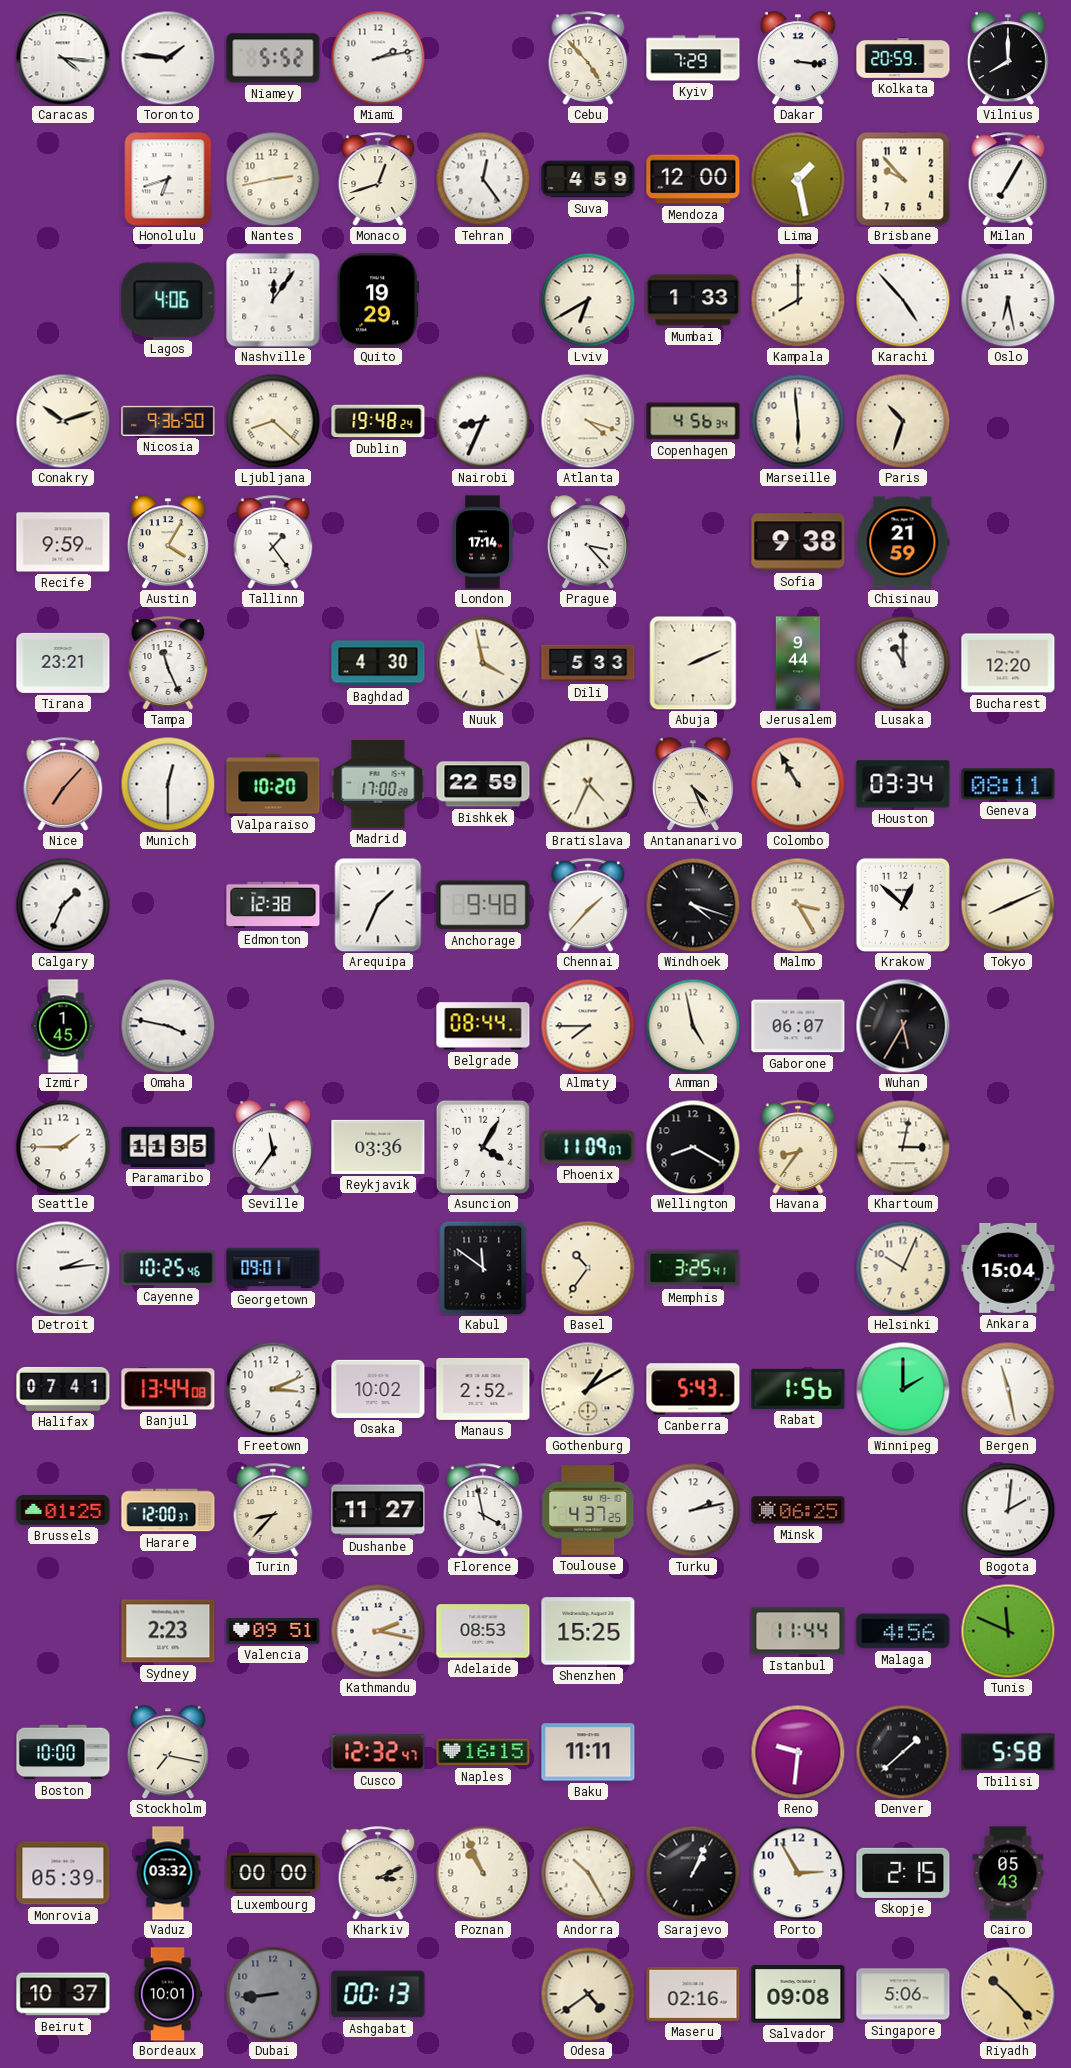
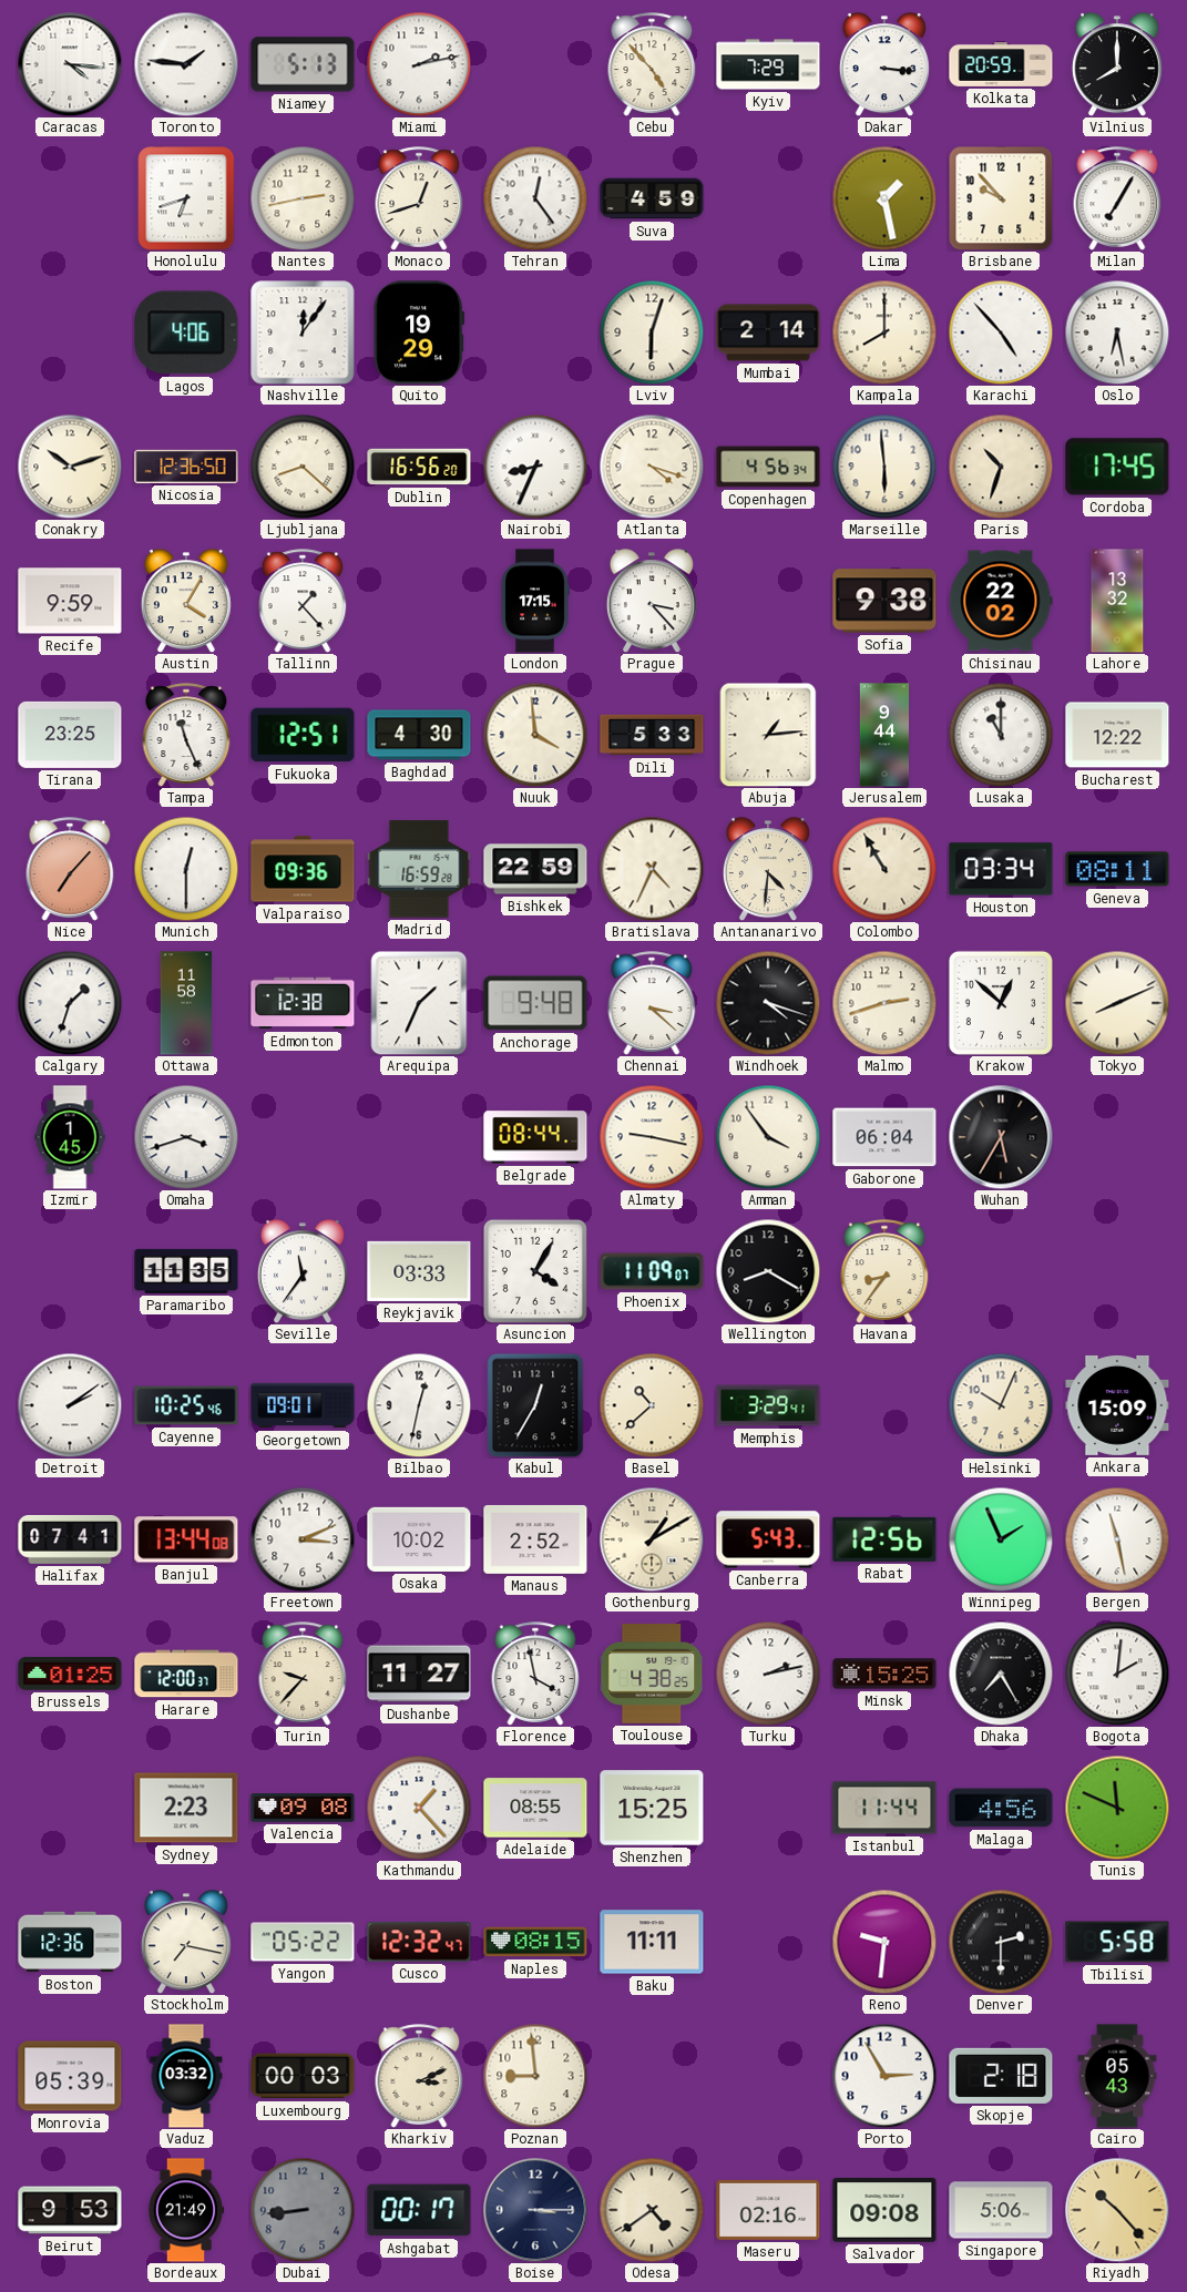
Niamey: 5:52 -> 5:13
Mendoza: 12:00 -> none
Lviv: 6:40 -> 6:03
Mumbai: 1:33 -> 2:14
Nicosia: 9:36 -> 12:36
Dublin: 19:48 -> 16:56
Cordoba: none -> 17:45
Tallinn: 1:24 -> 1:23
London: 17:14 -> 17:15
Chisinau: 21:59 -> 22:02
Lahore: none -> 13:32
Tirana: 23:21 -> 23:25
Fukuoka: none -> 12:51
Nuuk: 3:58 -> 3:59
Abuja: 2:11 -> 1:14
Bucharest: 12:20 -> 12:22
Valparaiso: 10:20 -> 09:36
Madrid: 17:00 -> 16:59
Antananarivo: 4:26 -> 4:31
Calgary: 1:34 -> 1:33
Ottawa: none -> 11:58
Chennai: 1:37 -> 3:22
Malmo: 3:25 -> 2:42
Omaha: 3:47 -> 3:42
Almaty: 7:45 -> 9:17
Amman: 4:58 -> 3:54
Gaborone: 06:07 -> 06:04
Seattle: 1:45 -> none
Reykjavik: 03:36 -> 03:33
Khartoum: 3:02 -> none
Detroit: 2:14 -> 2:09
Bilbao: none -> 12:32
Kabul: 11:51 -> 12:35
Basel: 10:36 -> 10:38
Memphis: 3:25 -> 3:29
Ankara: 15:04 -> 15:09
Rabat: 1:56 -> 12:56
Winnipeg: 2:00 -> 1:56
Turin: 8:37 -> 9:37
Toulouse: 4:37 -> 4:38
Minsk: 06:25 -> 15:25
Dhaka: none -> 7:25
Valencia: 09:51 -> 09:08
Kathmandu: 2:17 -> 1:23
Adelaide: 08:53 -> 08:55
Boston: 10:00 -> 12:36
Yangon: none -> 05:22
Naples: 16:15 -> 08:15
Denver: 1:38 -> 2:30
Luxembourg: 00:00 -> 00:03
Poznan: 10:56 -> 8:59
Andorra: 10:25 -> none
Sarajevo: 1:04 -> none
Skopje: 2:15 -> 2:18
Beirut: 10:37 -> 9:53
Bordeaux: 10:01 -> 21:49
Ashgabat: 00:13 -> 00:17
Boise: none -> 3:15
